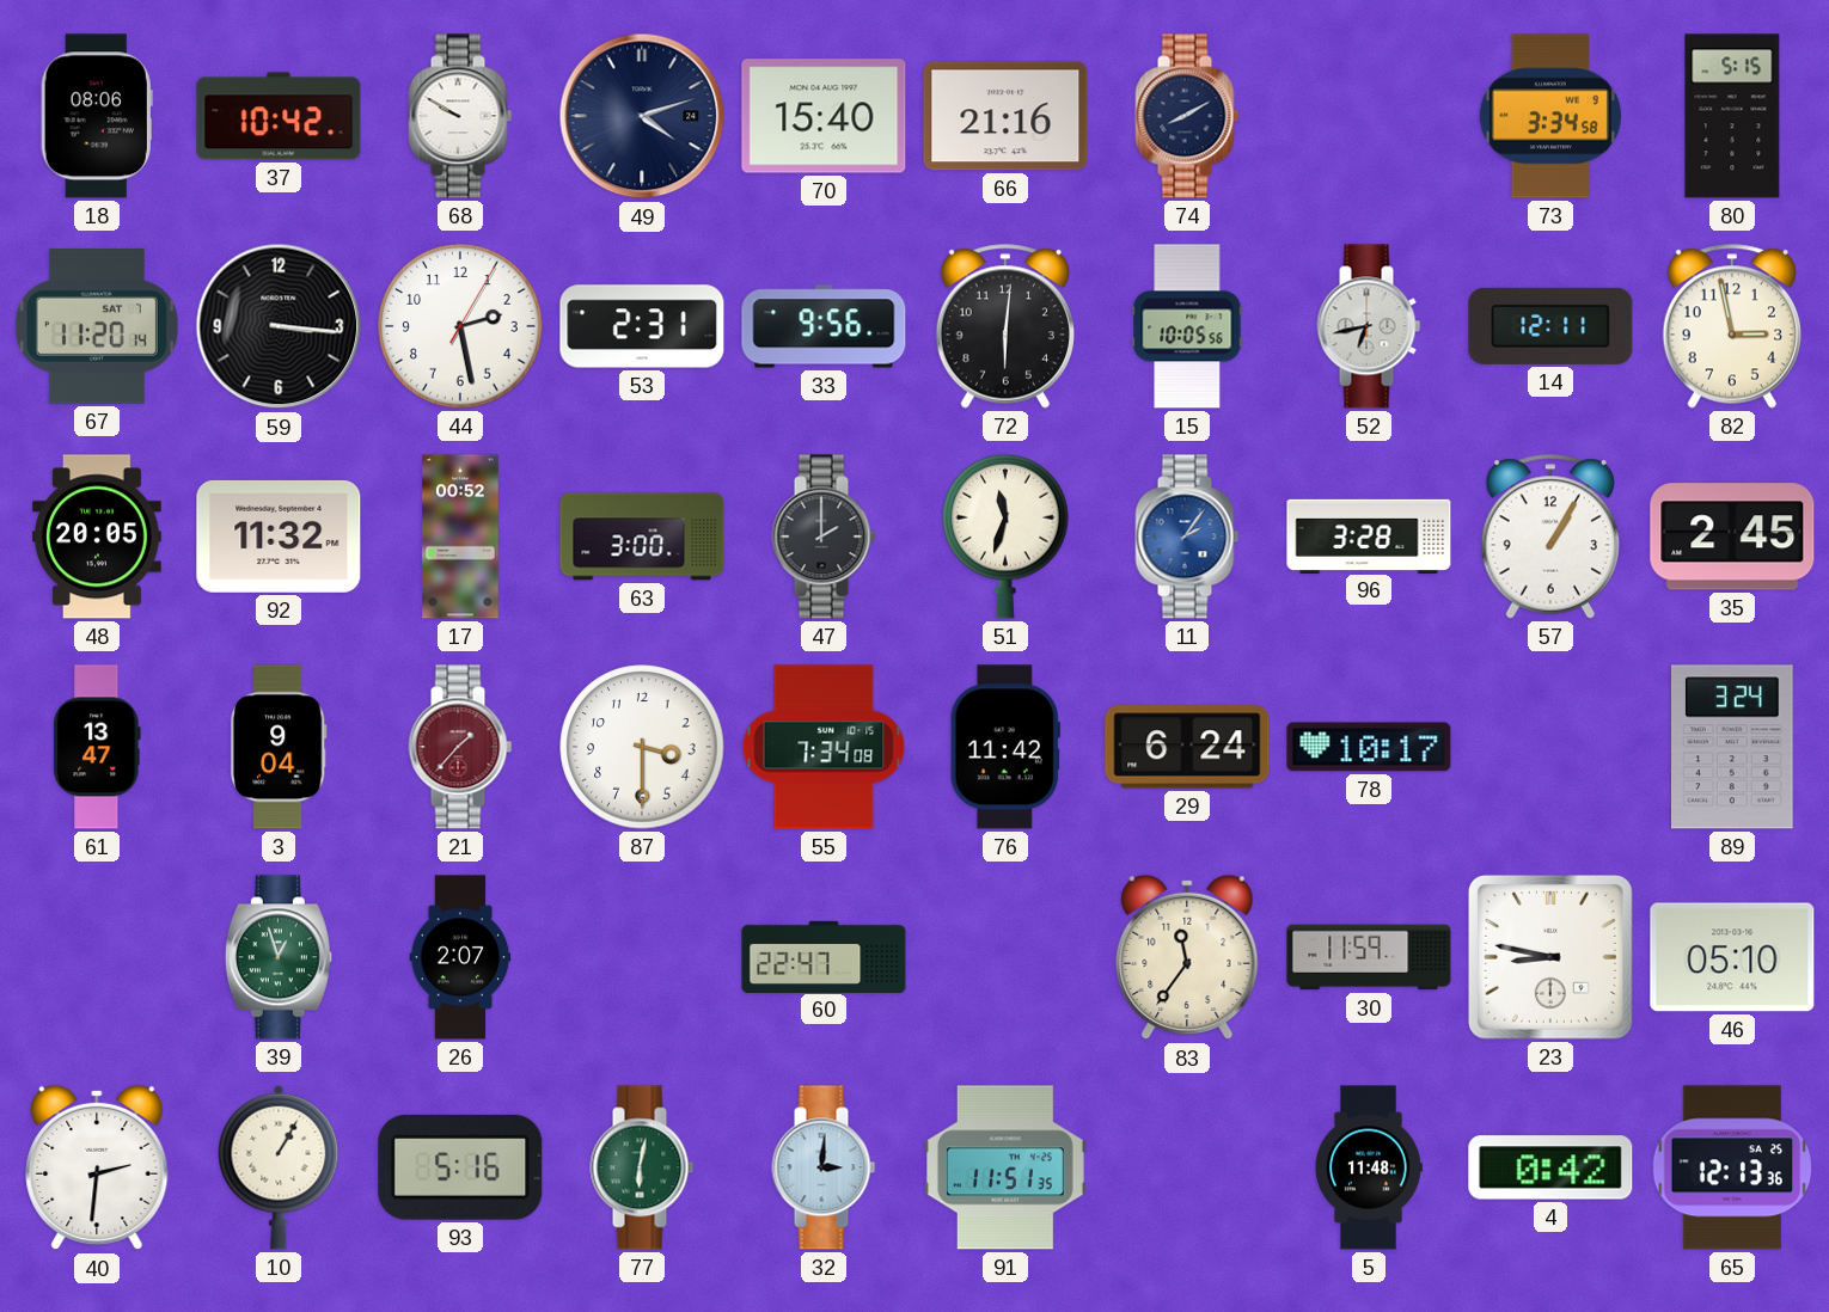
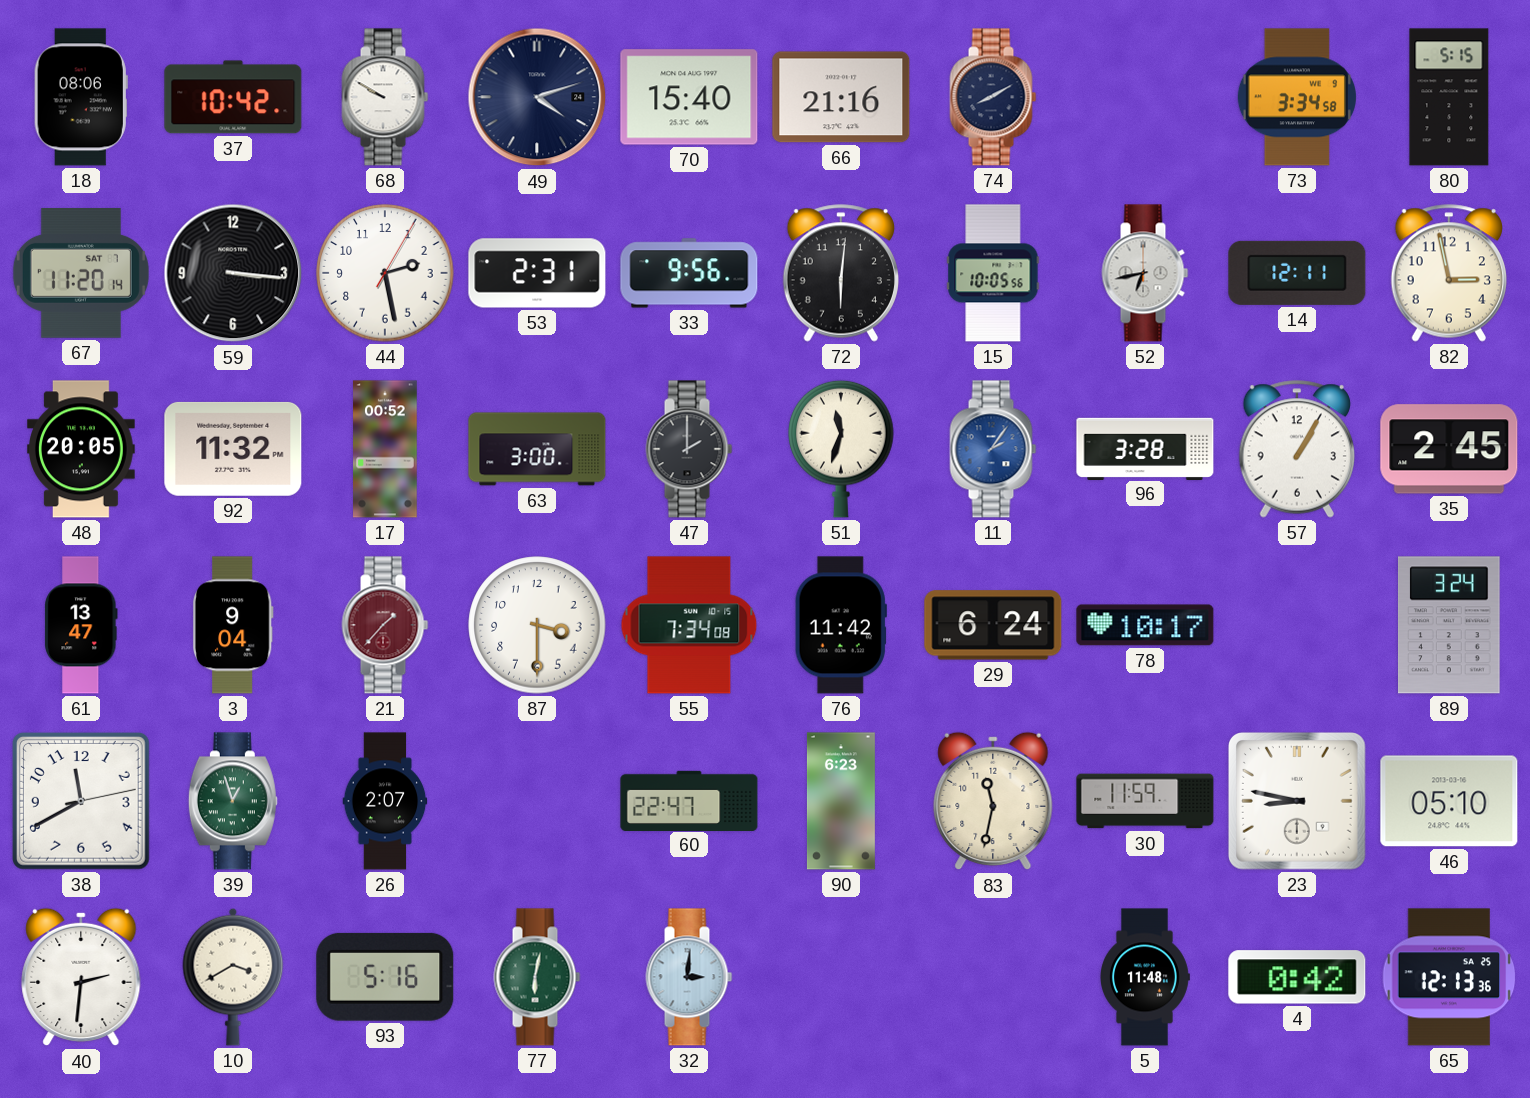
38: none -> 11:40
90: none -> 6:23
83: 11:36 -> 11:32
10: 1:05 -> 3:40
91: 11:51 -> none
